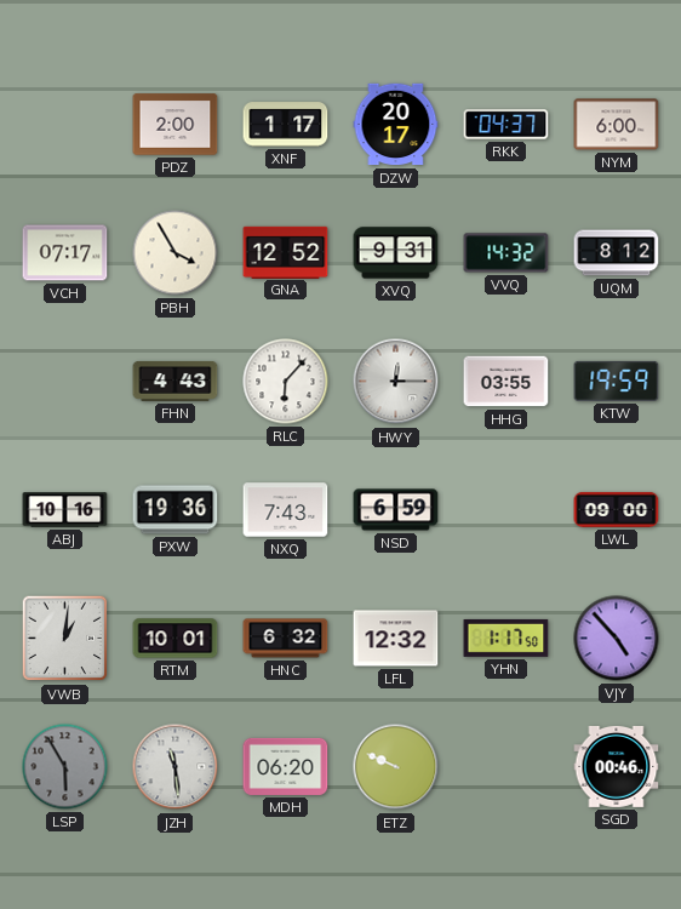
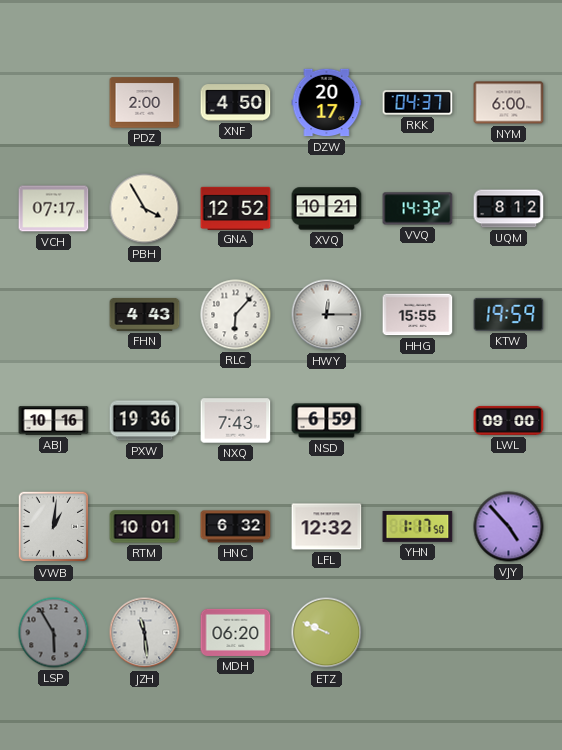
XNF: 1:17 -> 4:50
XVQ: 9:31 -> 10:21
HHG: 03:55 -> 15:55
SGD: 00:46 -> none
